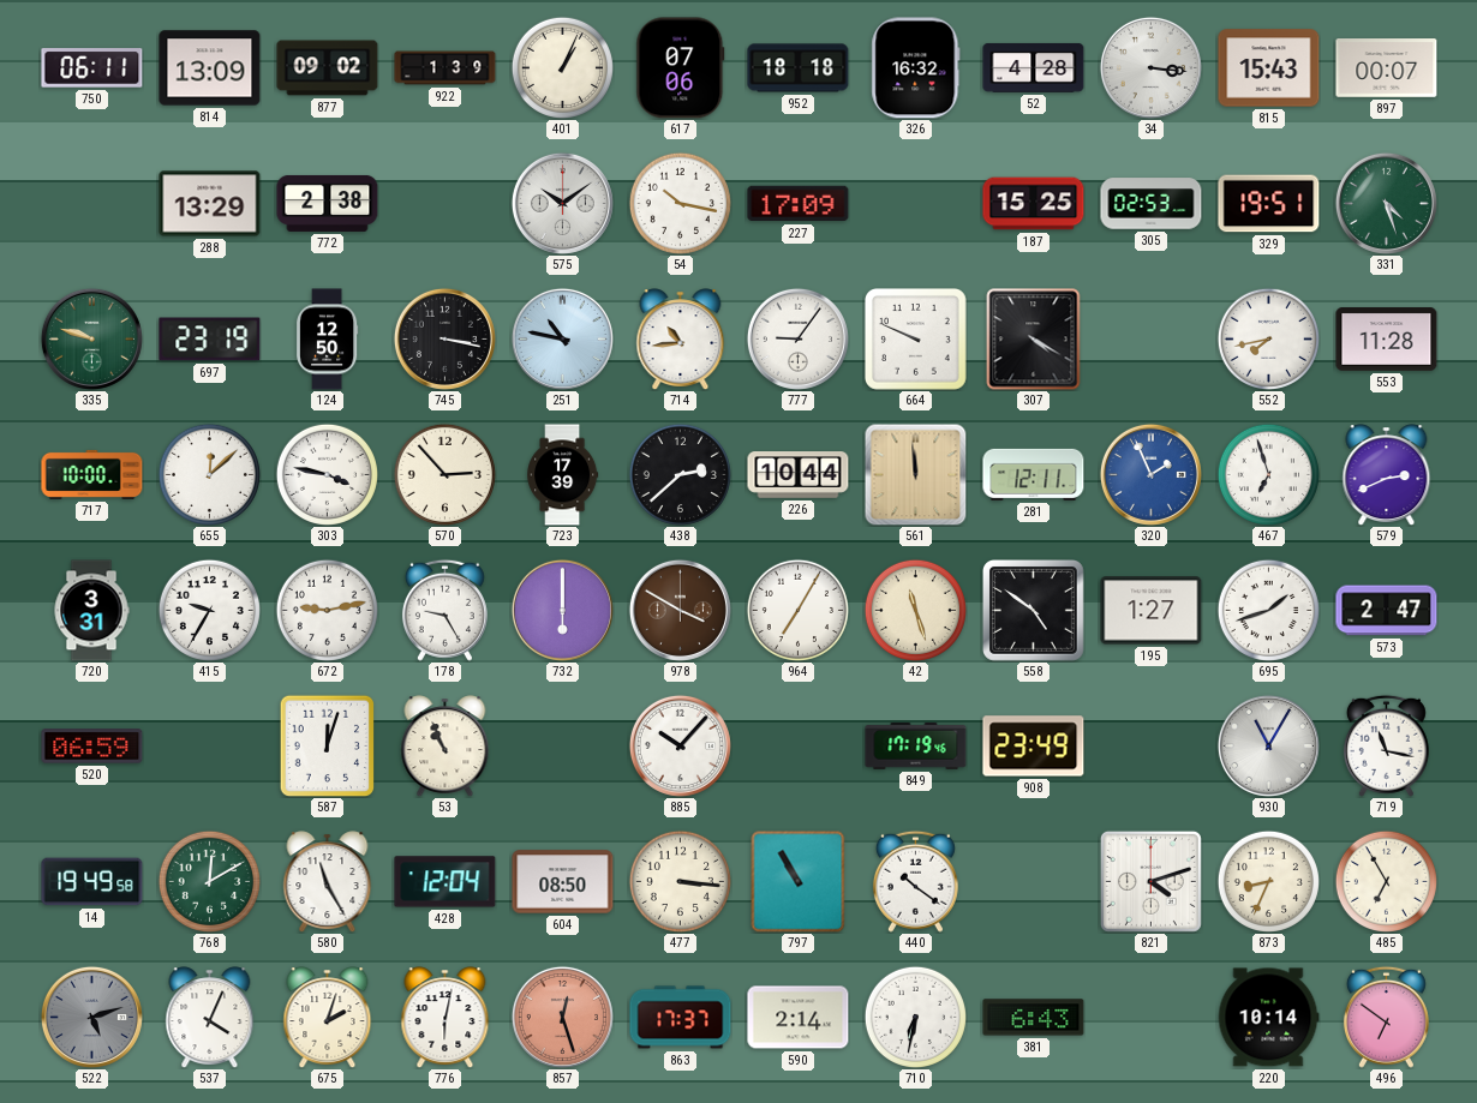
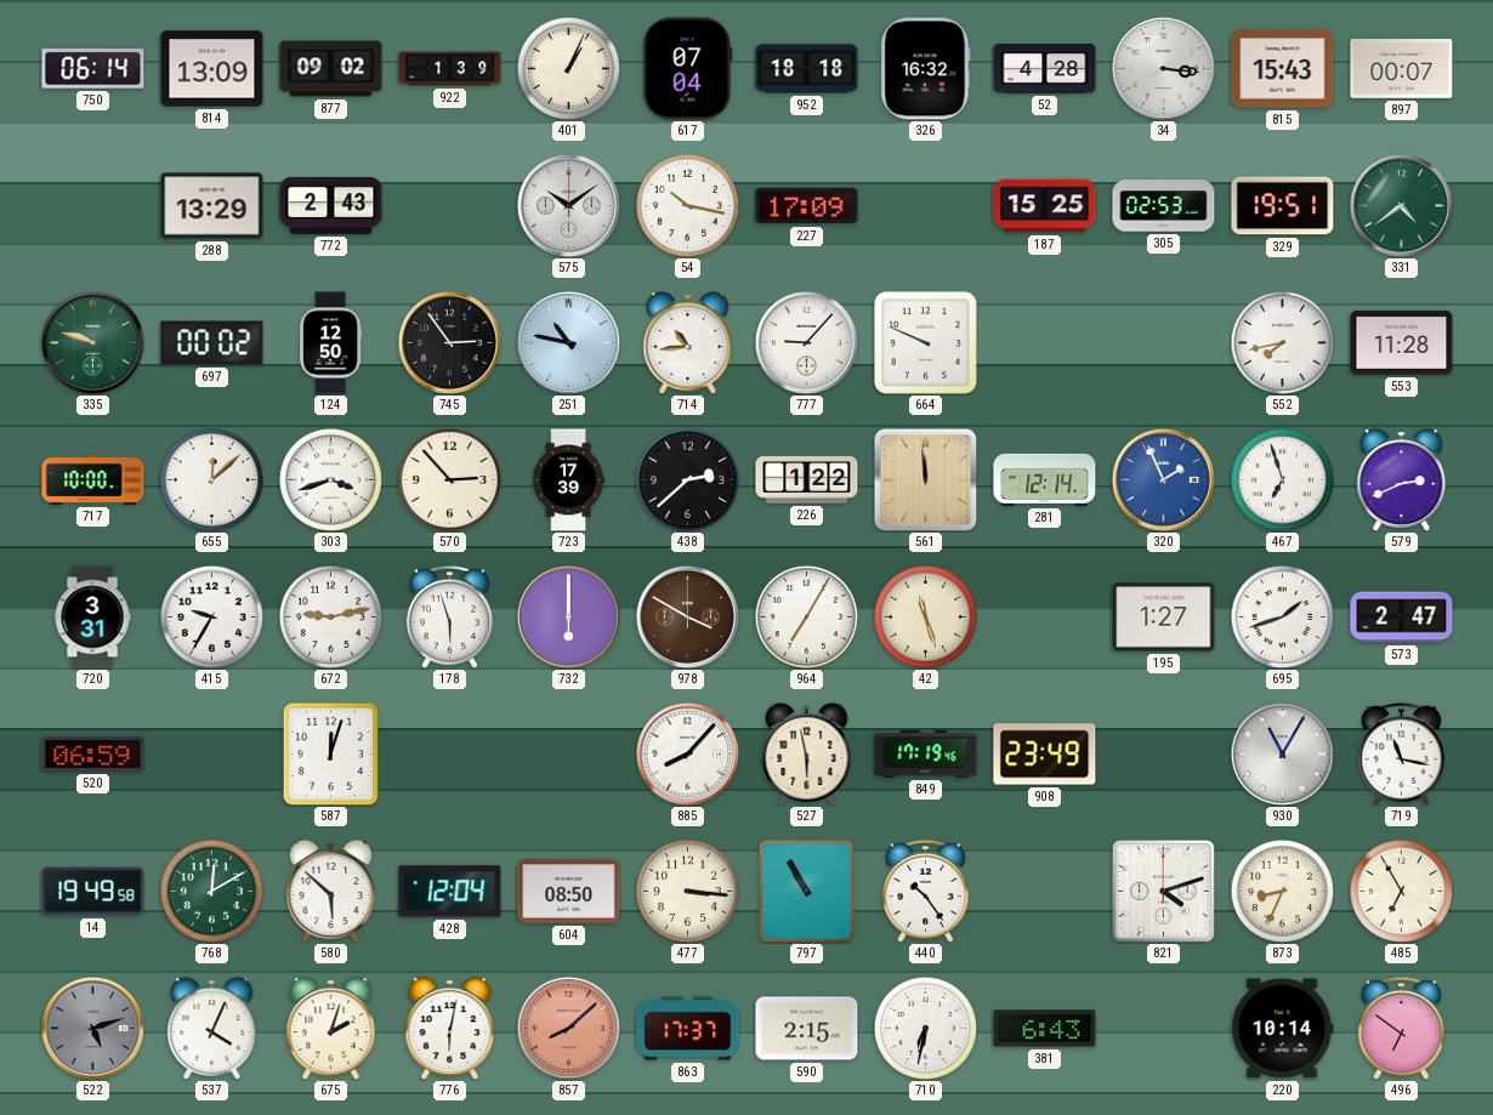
750: 06:11 -> 06:14
617: 07:06 -> 07:04
772: 2:38 -> 2:43
331: 4:27 -> 4:39
697: 23:19 -> 00:02
745: 3:17 -> 2:54
777: 9:06 -> 9:07
307: 4:20 -> none
303: 3:47 -> 3:42
226: 10:44 -> 1:22
281: 12:11 -> 12:14
178: 9:25 -> 5:57
558: 4:51 -> none
53: 10:56 -> none
885: 10:07 -> 8:07
527: none -> 5:58
580: 11:25 -> 5:52
440: 10:21 -> 10:24
857: 12:27 -> 8:08
590: 2:14 -> 2:15
